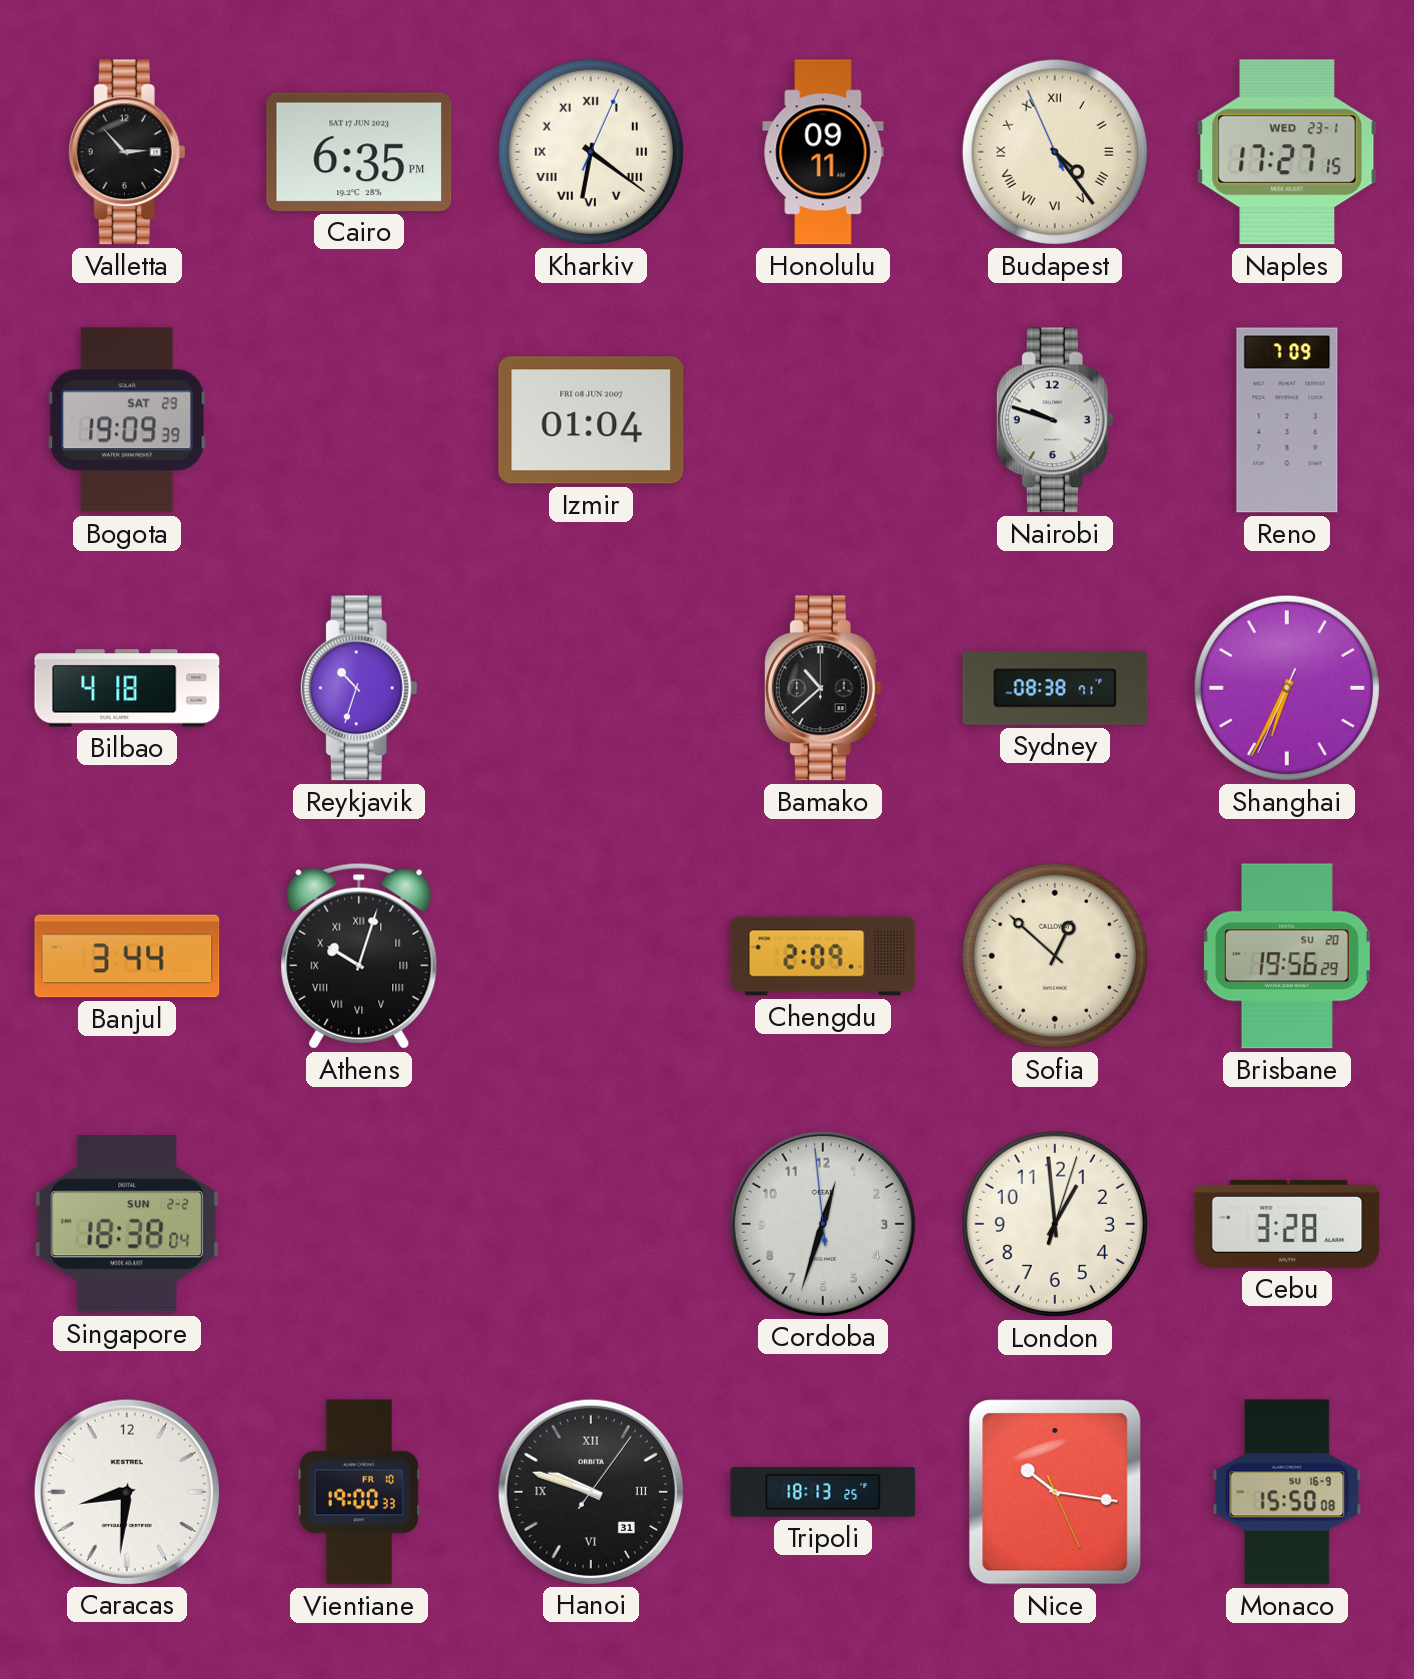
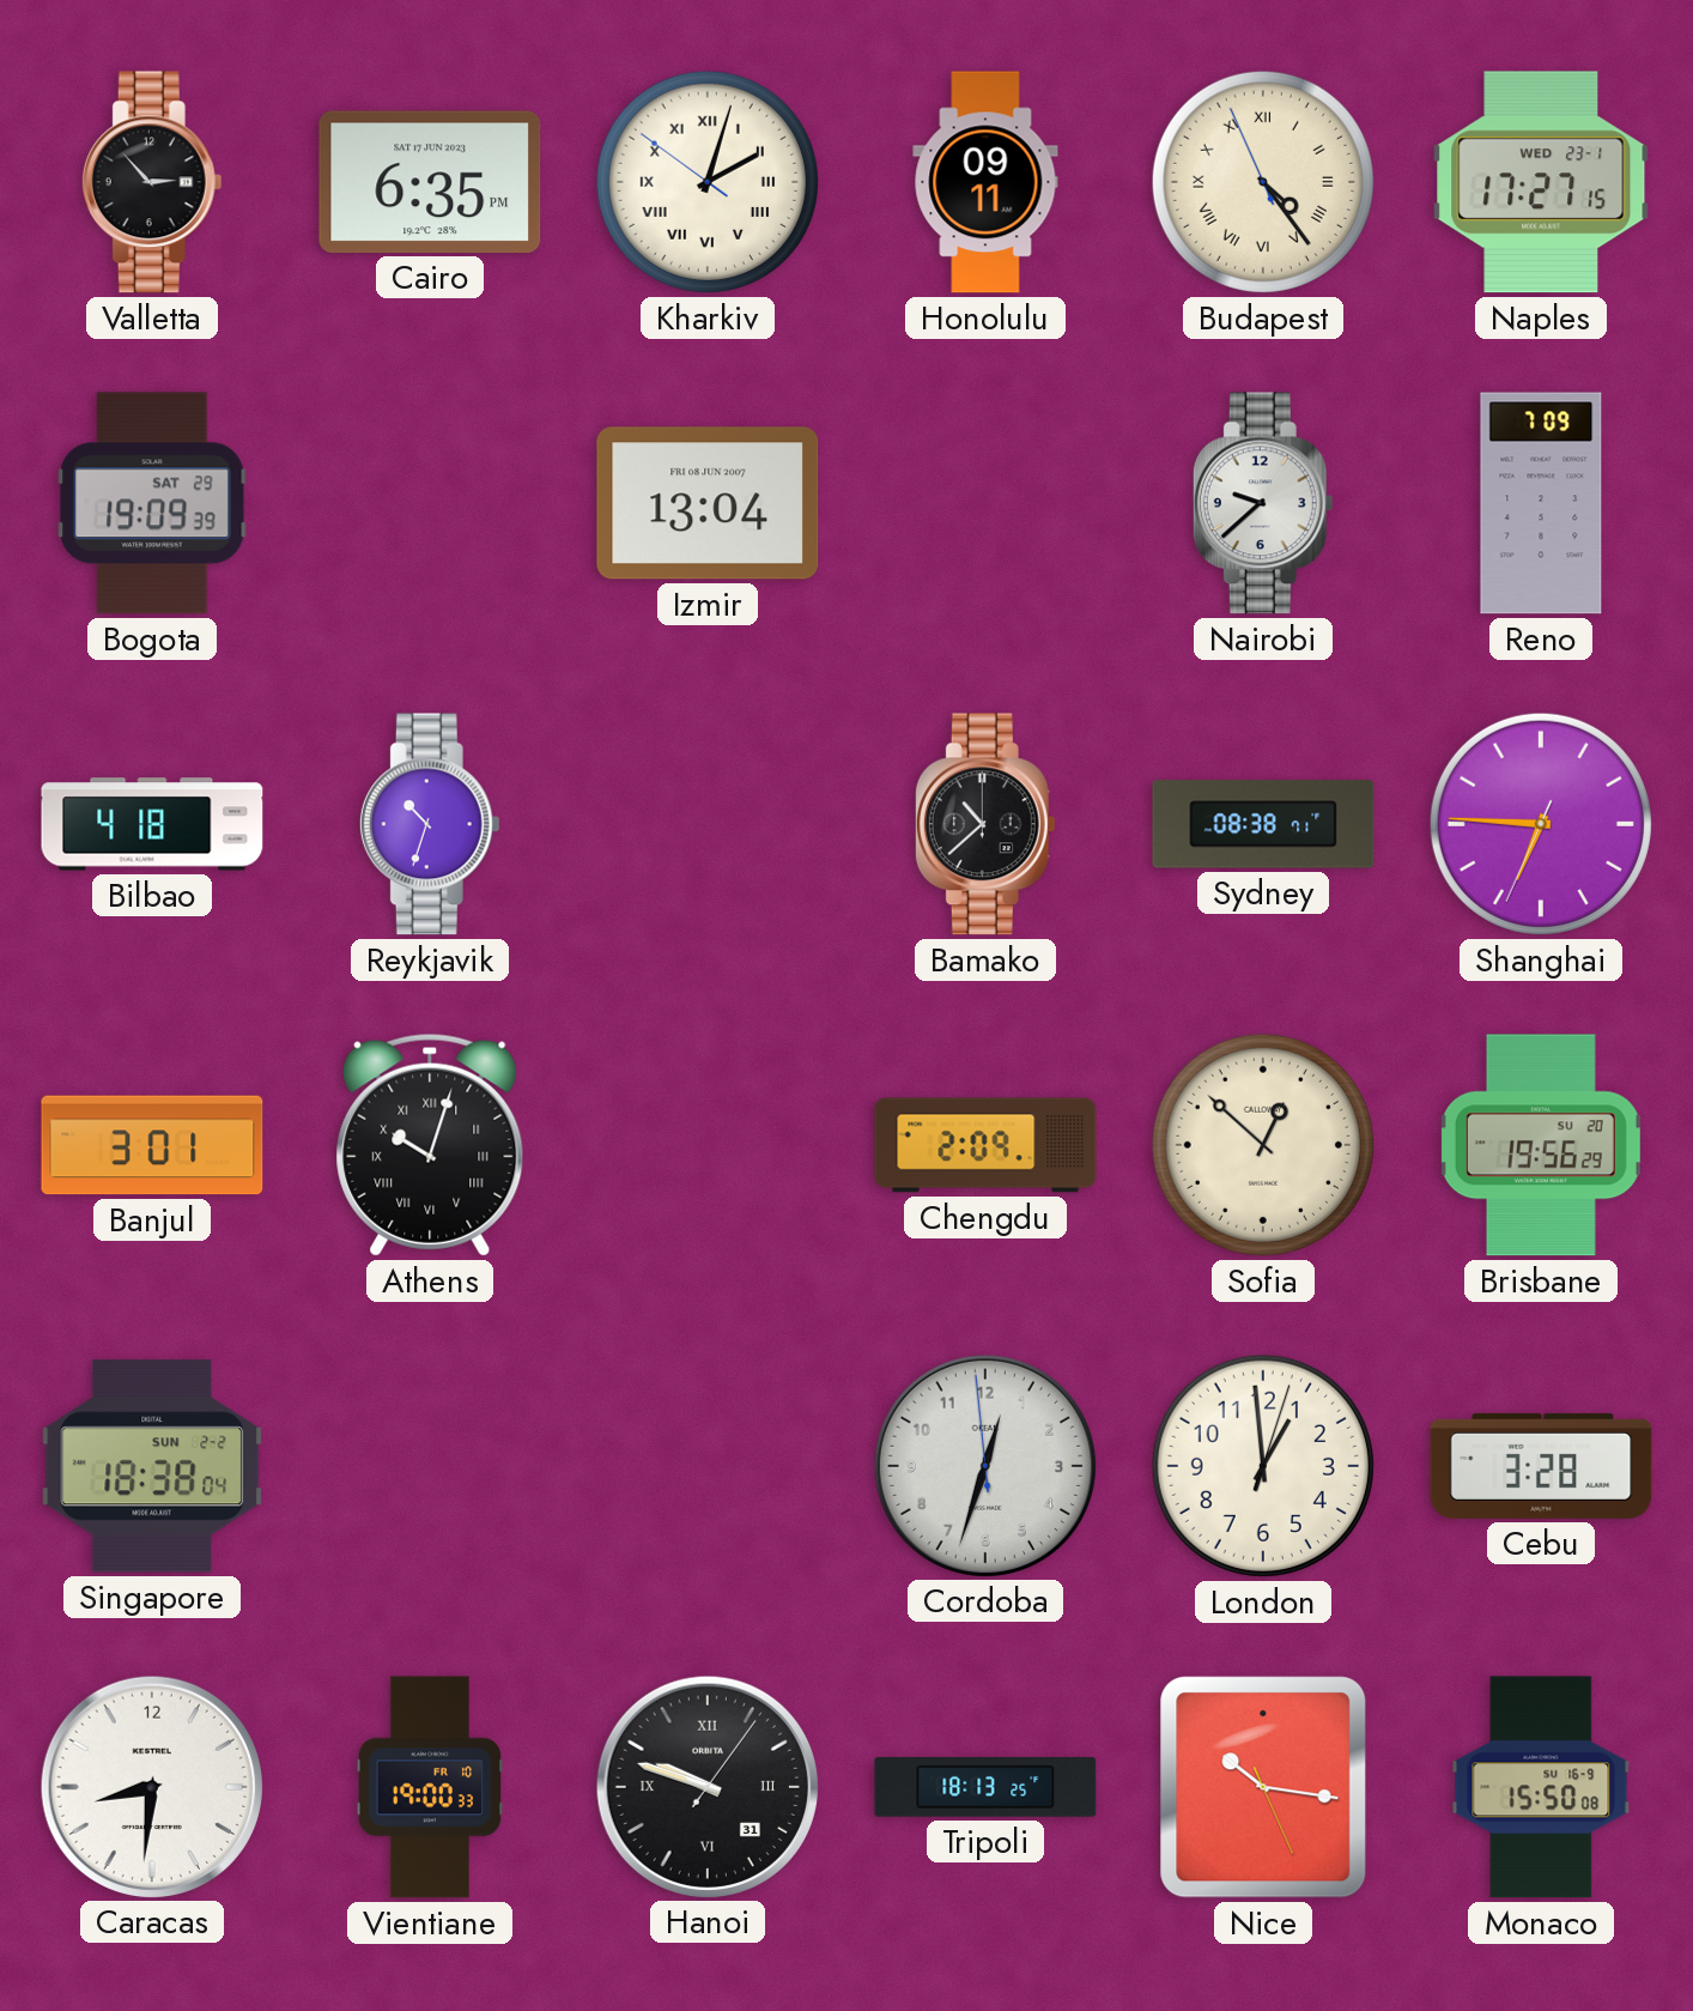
Kharkiv: 6:21 -> 2:02
Izmir: 01:04 -> 13:04
Nairobi: 9:48 -> 9:38
Shanghai: 6:34 -> 6:45
Banjul: 3:44 -> 3:01
